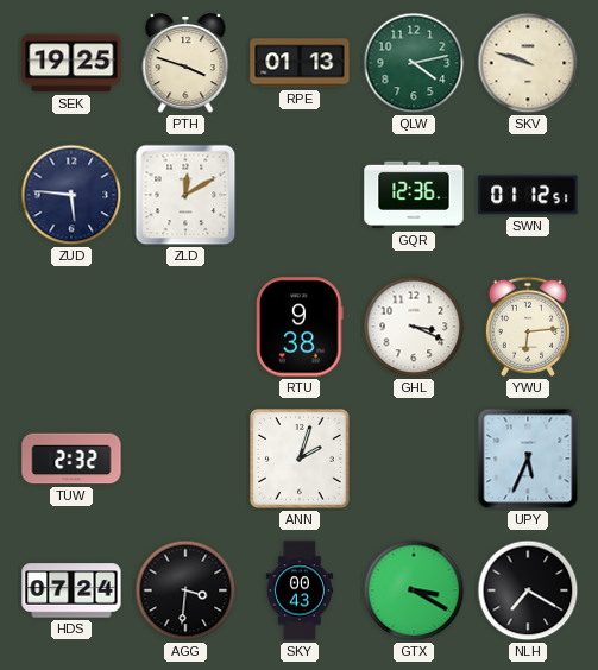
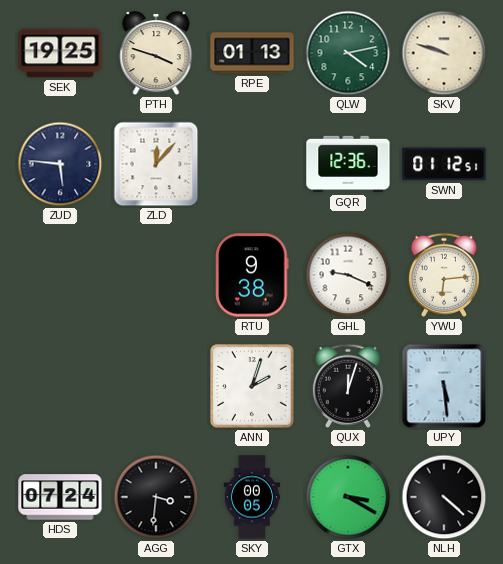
ZLD: 12:10 -> 12:07
GHL: 3:19 -> 9:19
TUW: 2:32 -> none
QUX: none -> 12:03
UPY: 5:34 -> 5:29
SKY: 00:43 -> 00:05
NLH: 7:20 -> 4:22
